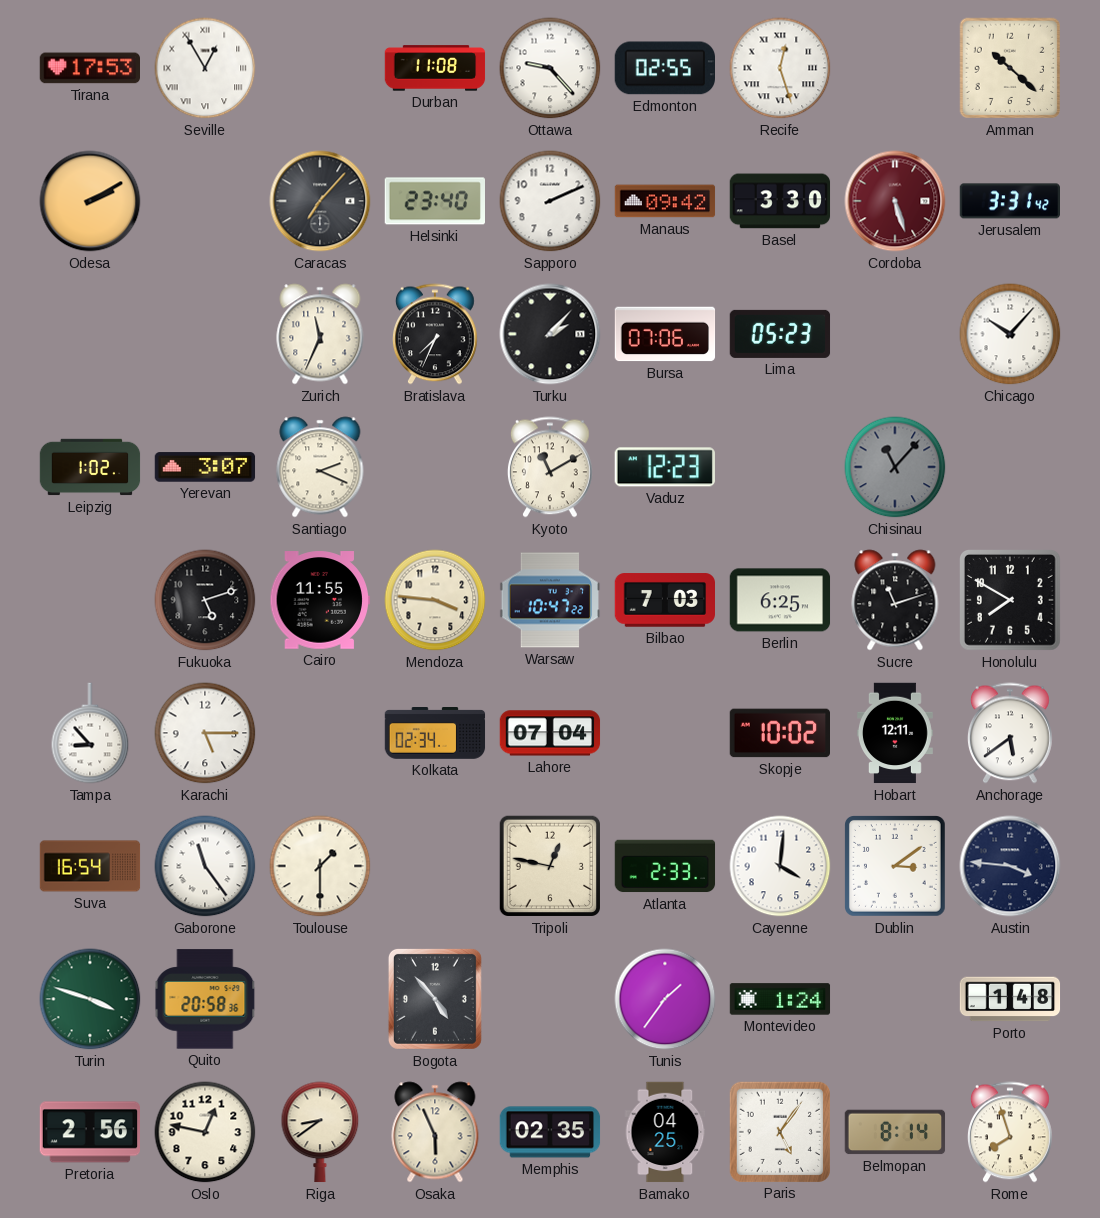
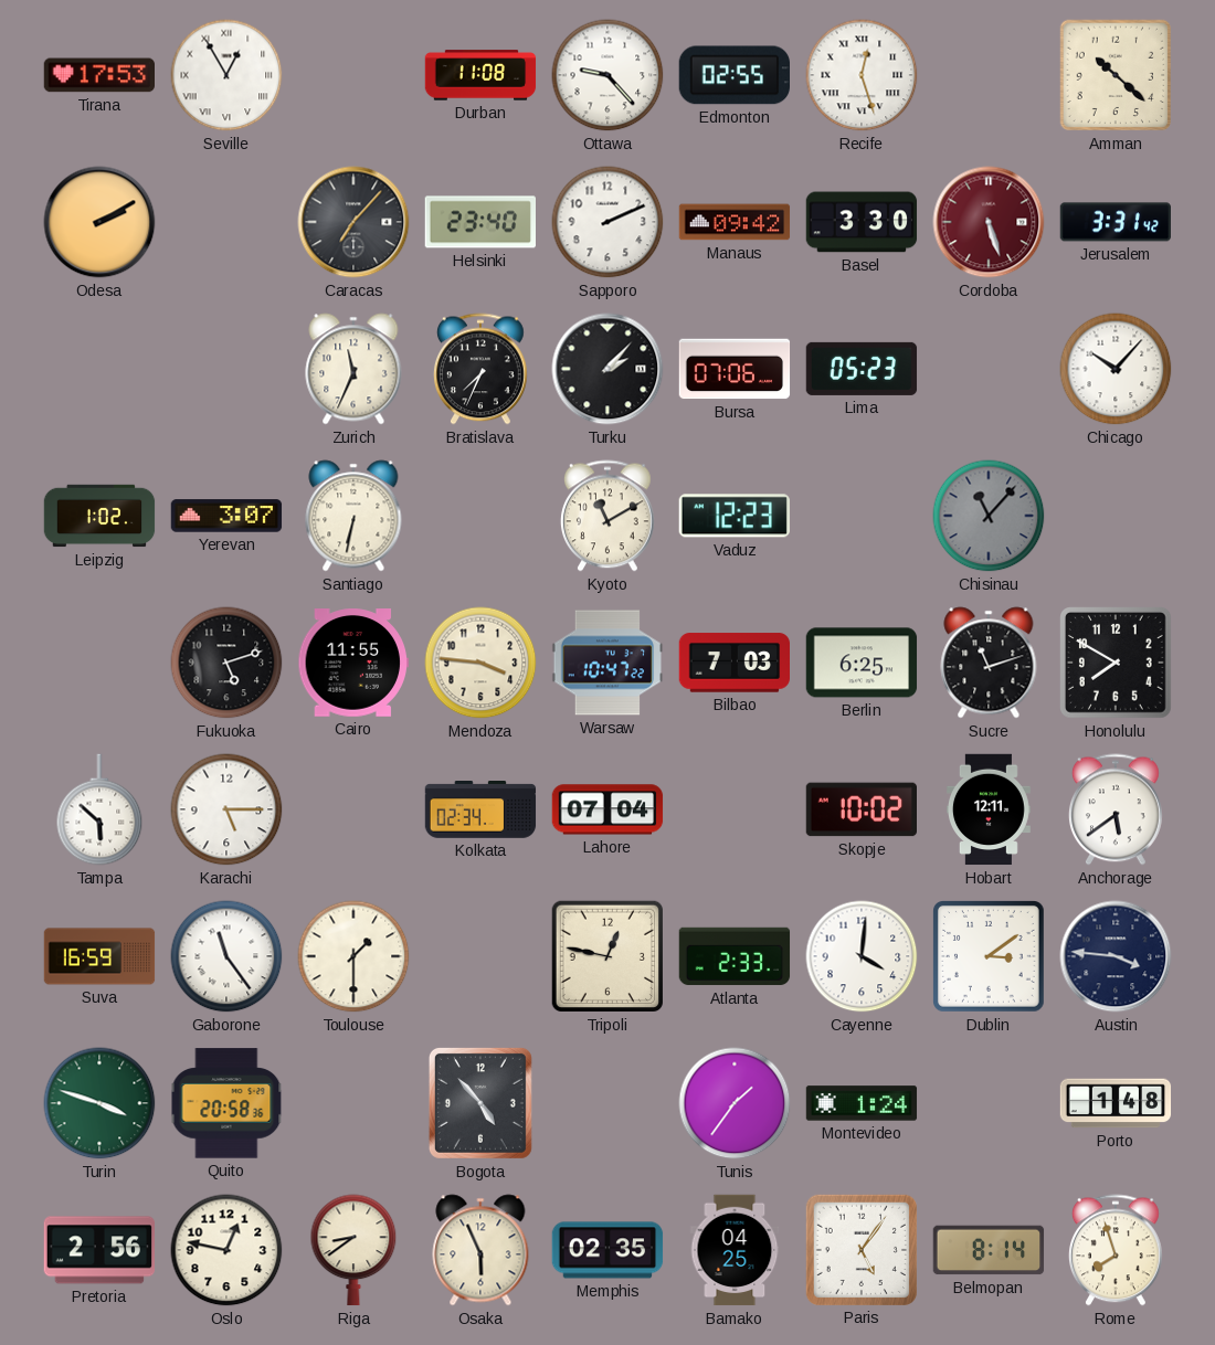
Santiago: 2:19 -> 6:32
Tampa: 8:53 -> 5:52
Suva: 16:54 -> 16:59
